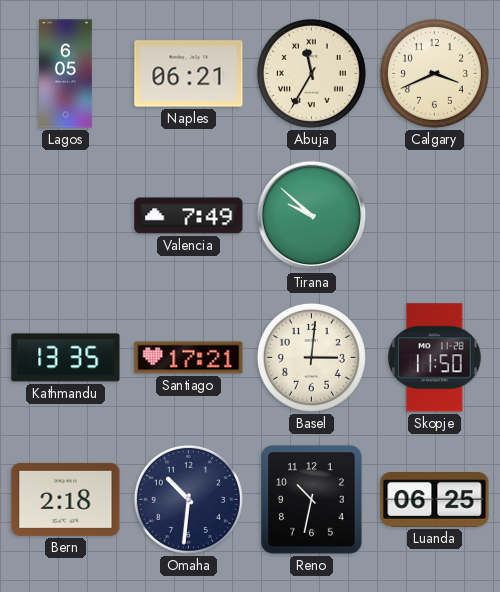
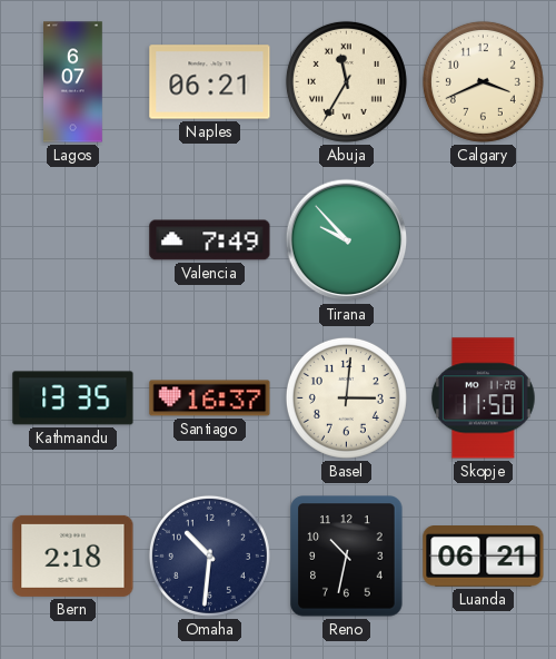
Lagos: 6:05 -> 6:07
Tirana: 9:52 -> 9:53
Santiago: 17:21 -> 16:37
Luanda: 06:25 -> 06:21
